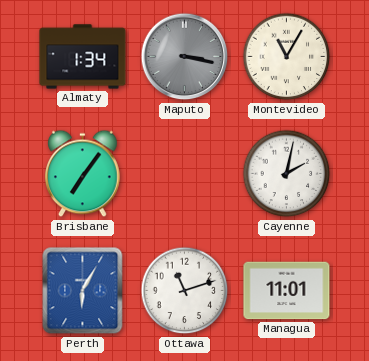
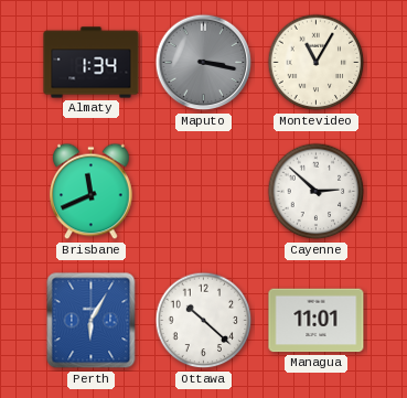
Brisbane: 7:06 -> 11:41
Cayenne: 2:02 -> 2:52
Ottawa: 11:12 -> 10:22
